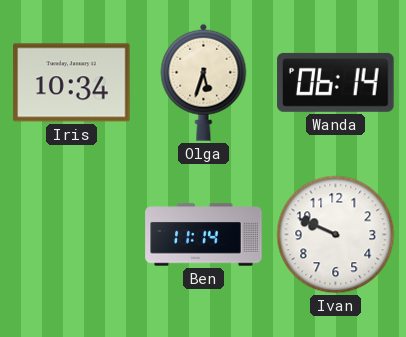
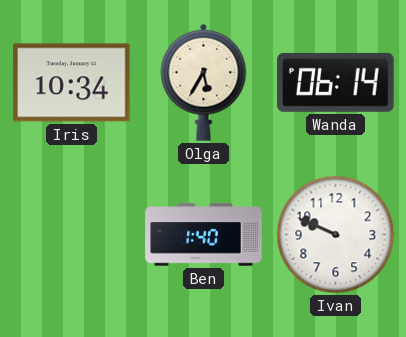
Olga: 5:33 -> 5:35
Ben: 11:14 -> 1:40
